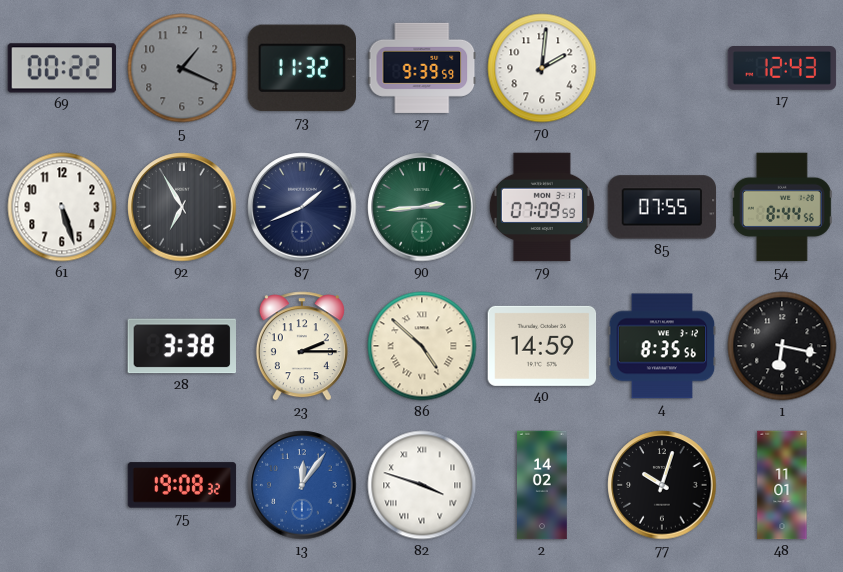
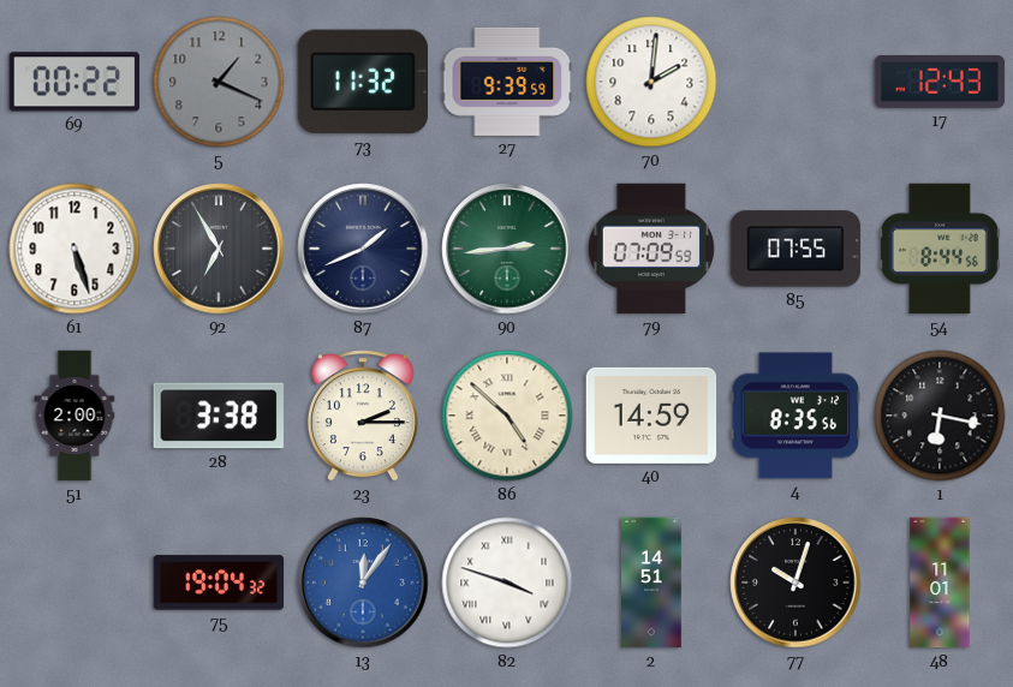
51: none -> 2:00
75: 19:08 -> 19:04
2: 14:02 -> 14:51
